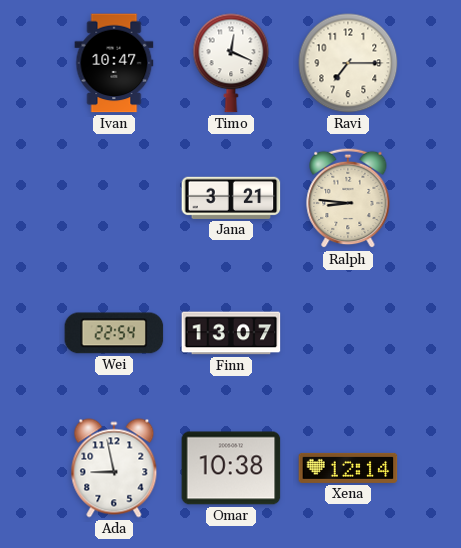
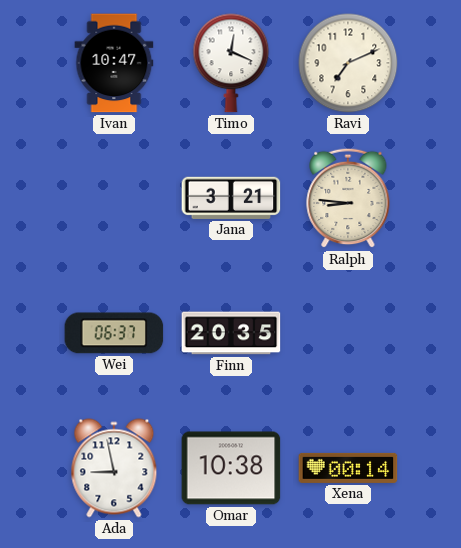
Ravi: 7:15 -> 7:11
Wei: 22:54 -> 06:37
Finn: 13:07 -> 20:35
Xena: 12:14 -> 00:14
